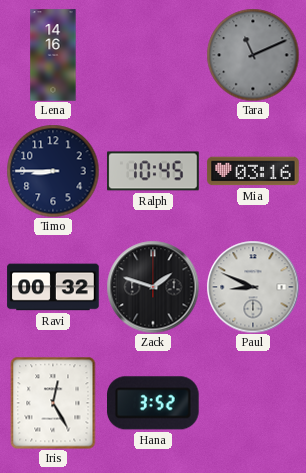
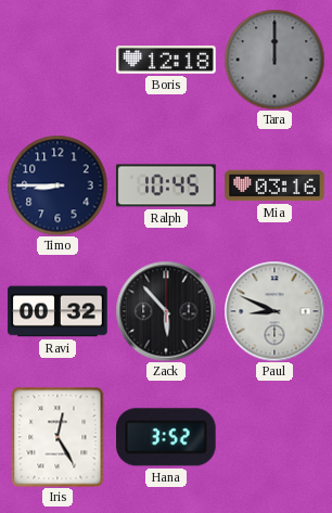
Lena: 14:16 -> none
Boris: none -> 12:18
Tara: 11:11 -> 12:00
Zack: 1:48 -> 5:53
